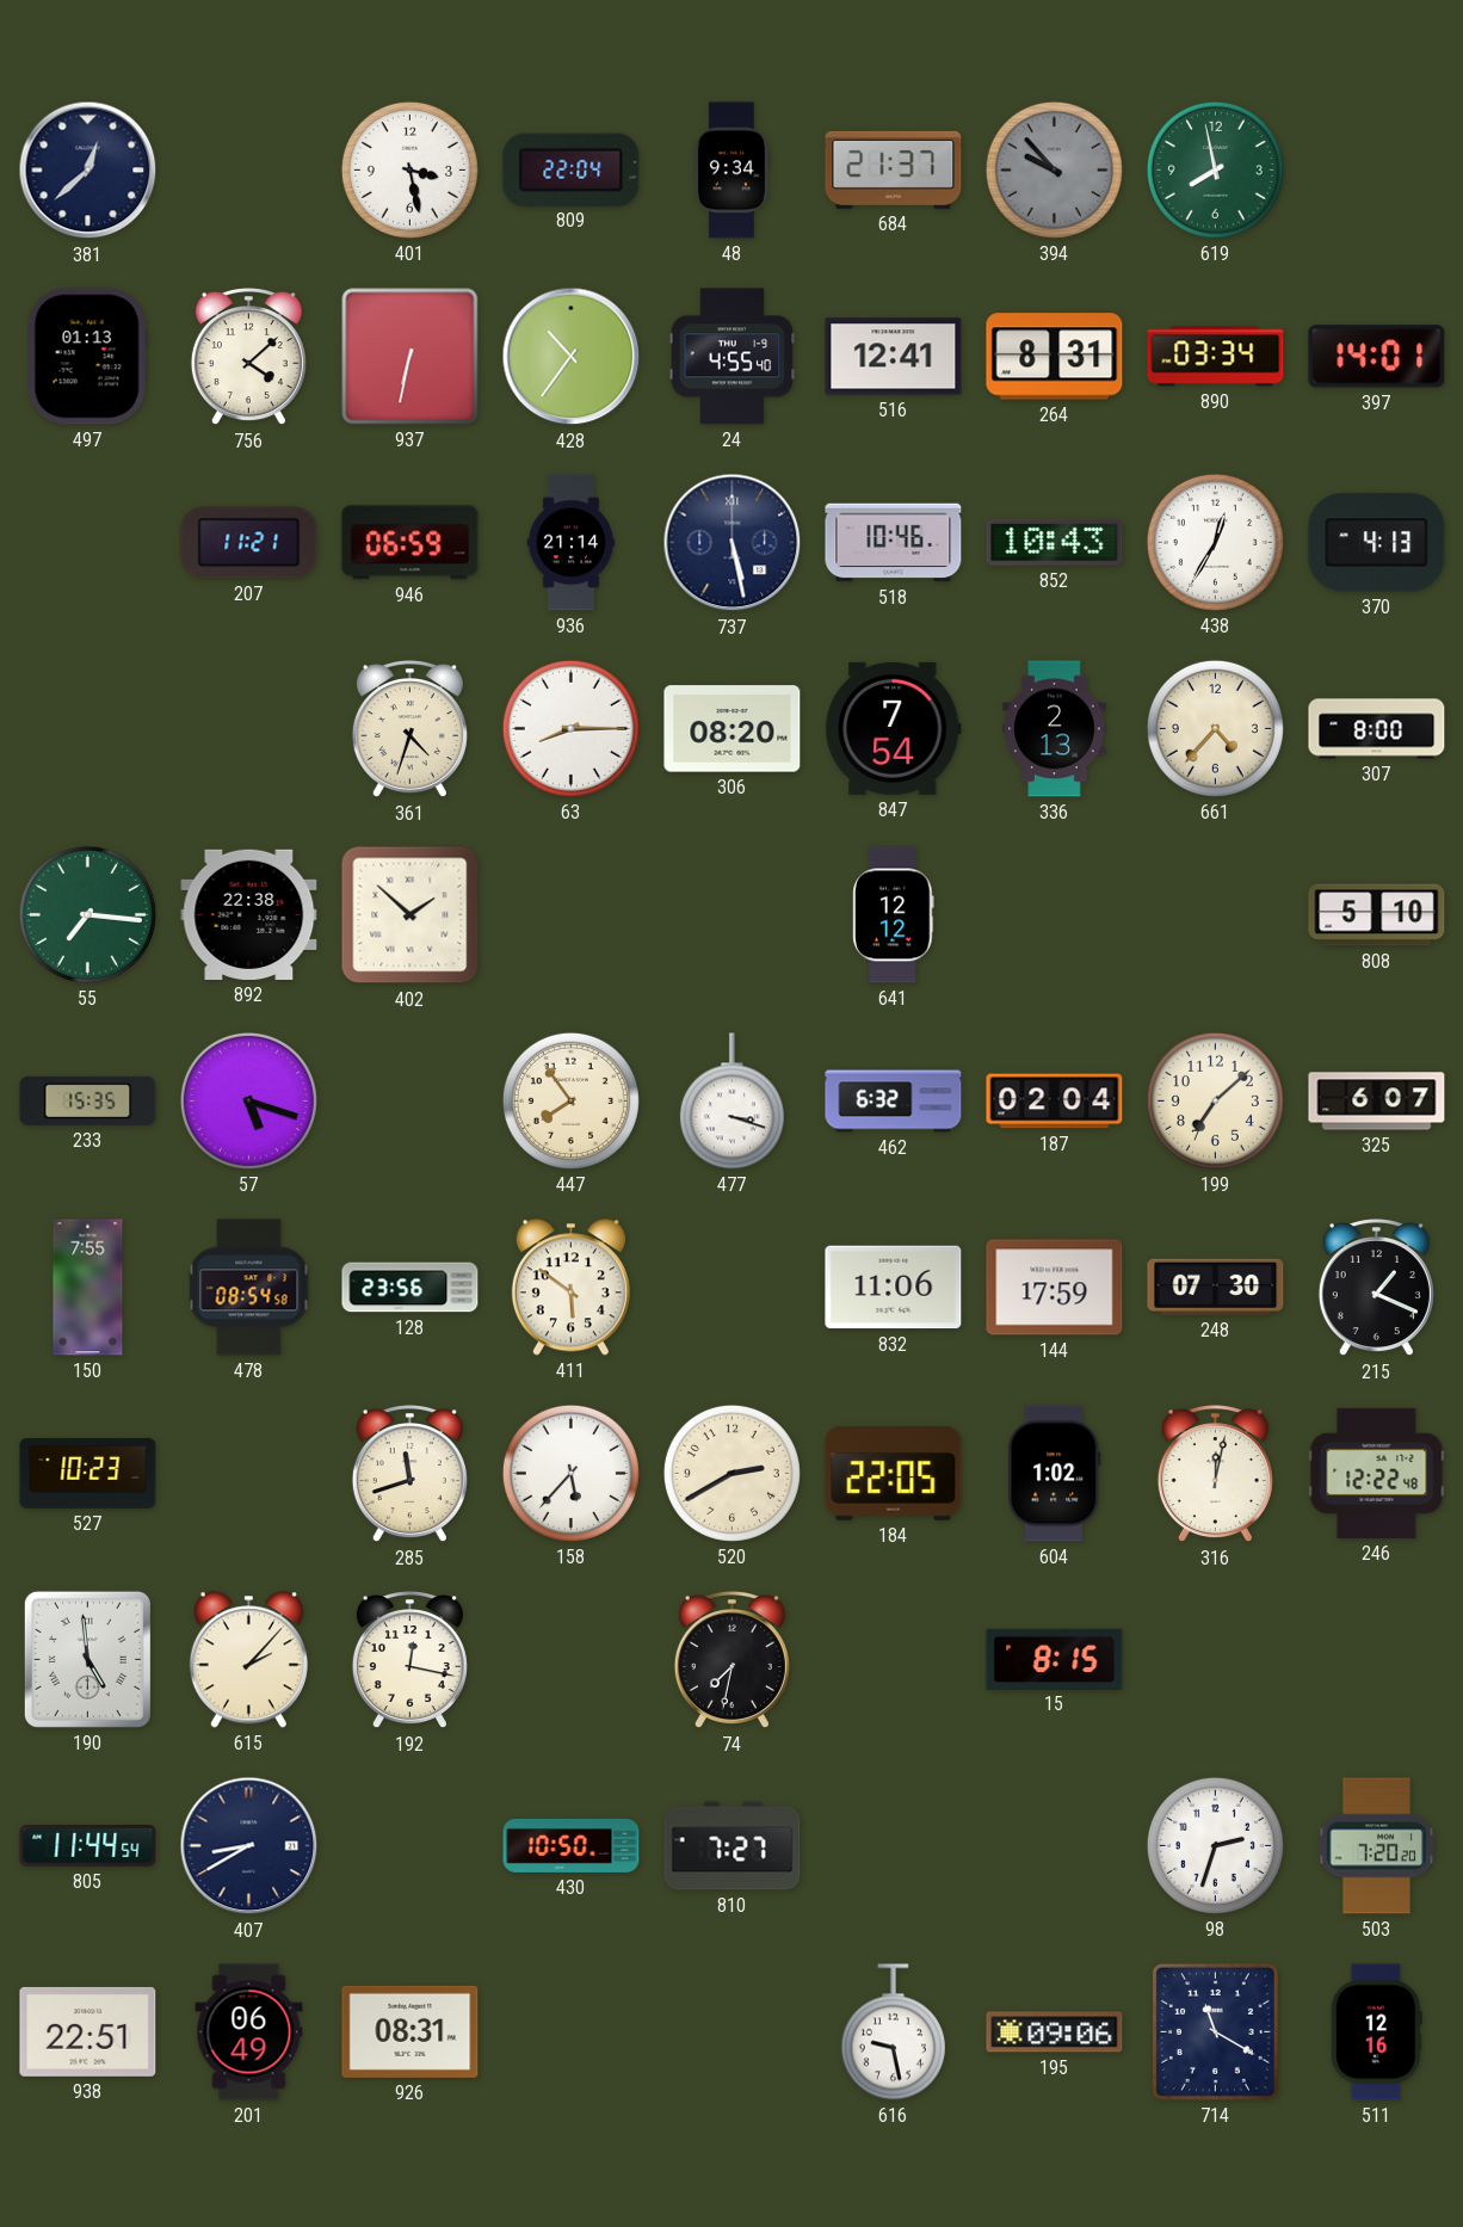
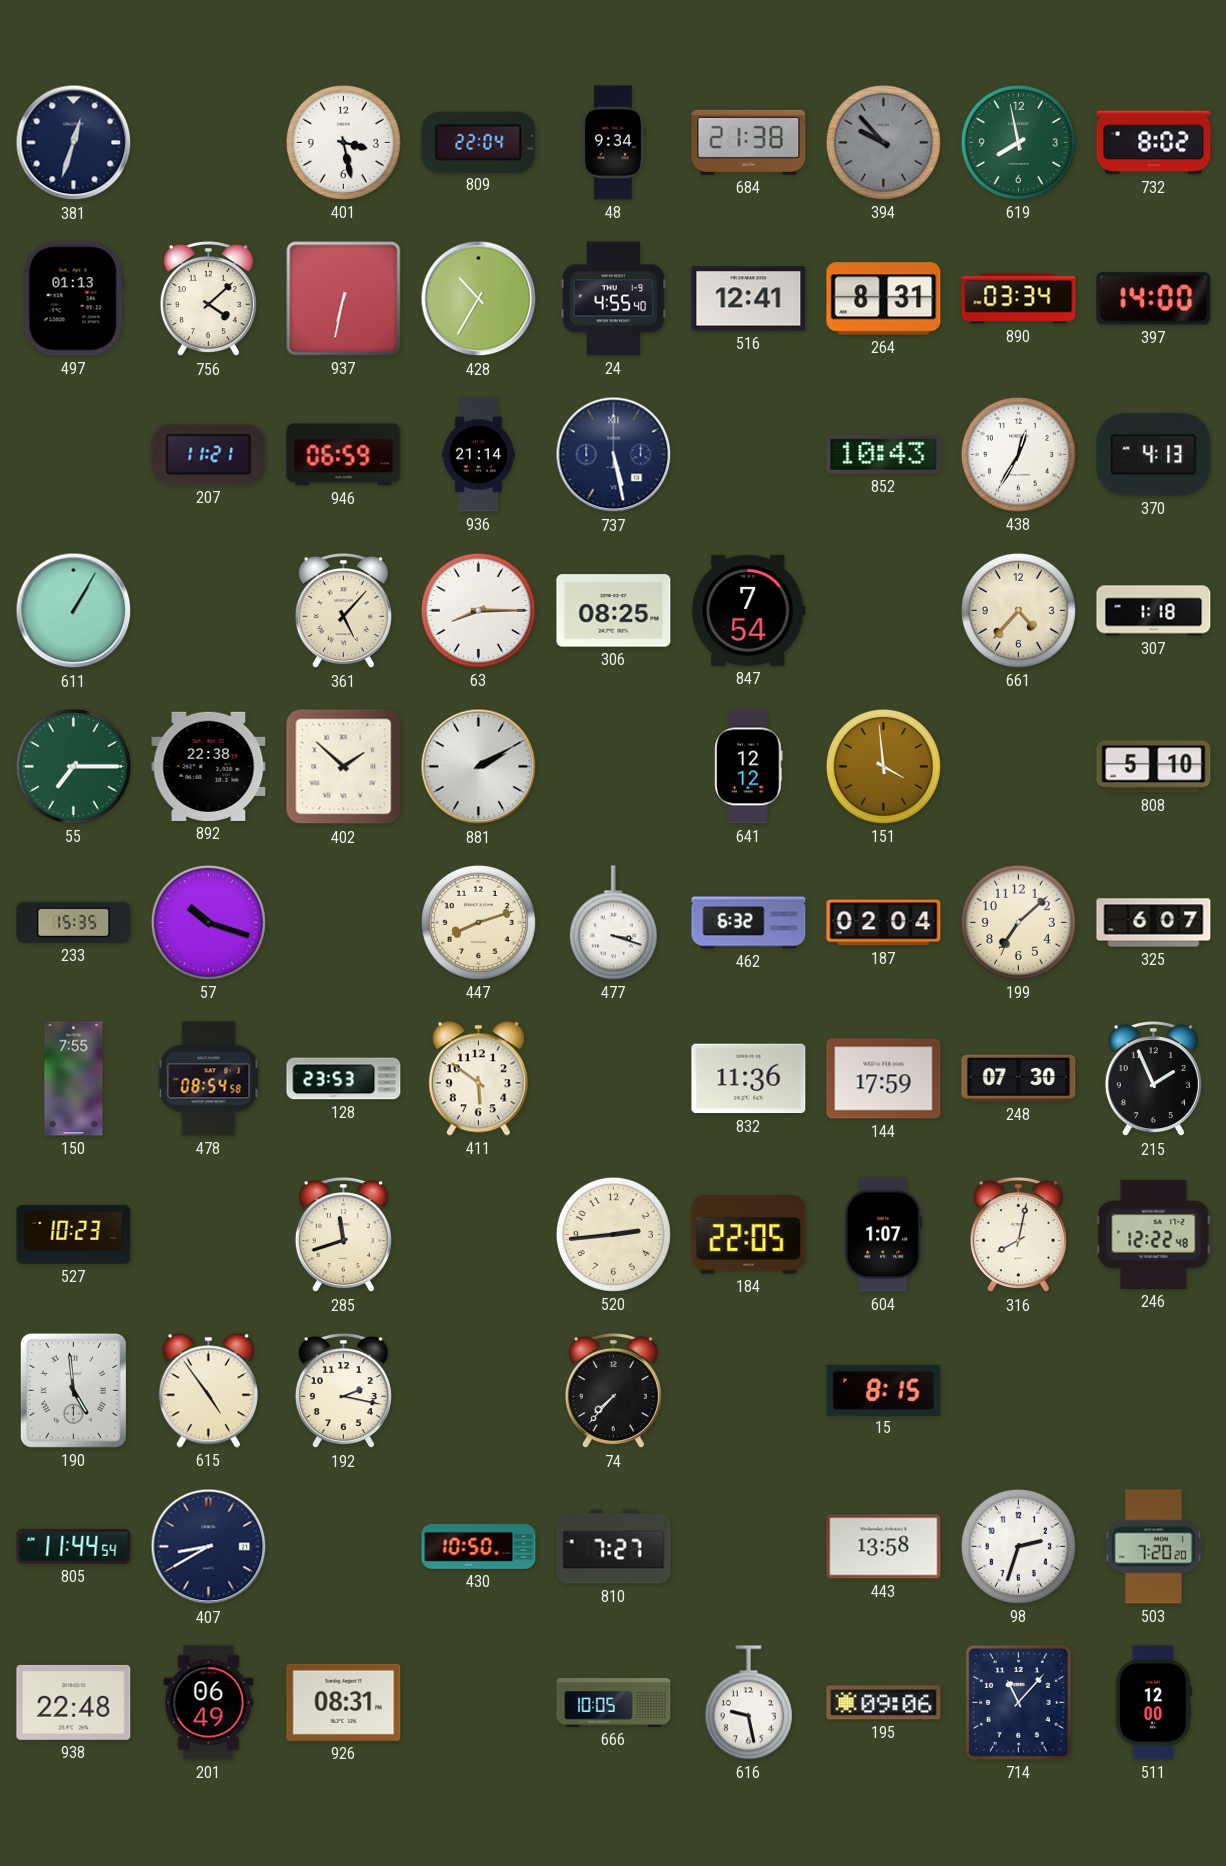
381: 12:38 -> 12:33
684: 21:37 -> 21:38
732: none -> 8:02
428: 10:36 -> 10:35
397: 14:01 -> 14:00
518: 10:46 -> none
611: none -> 1:05
361: 4:33 -> 5:07
306: 08:20 -> 08:25
336: 2:13 -> none
307: 8:00 -> 1:18
55: 7:16 -> 7:15
881: none -> 2:10
151: none -> 3:59
57: 5:18 -> 10:18
447: 7:54 -> 8:12
128: 23:56 -> 23:53
832: 11:06 -> 11:36
215: 1:19 -> 1:56
158: 5:37 -> none
520: 2:40 -> 2:44
604: 1:02 -> 1:07
316: 12:02 -> 8:02
615: 2:07 -> 4:54
192: 12:17 -> 2:17
74: 7:32 -> 7:37
443: none -> 13:58
938: 22:51 -> 22:48
666: none -> 10:05
714: 11:20 -> 11:07
511: 12:16 -> 12:00
